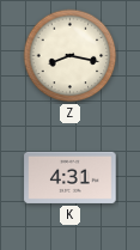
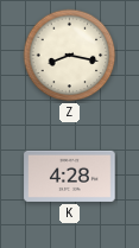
K: 4:31 -> 4:28
